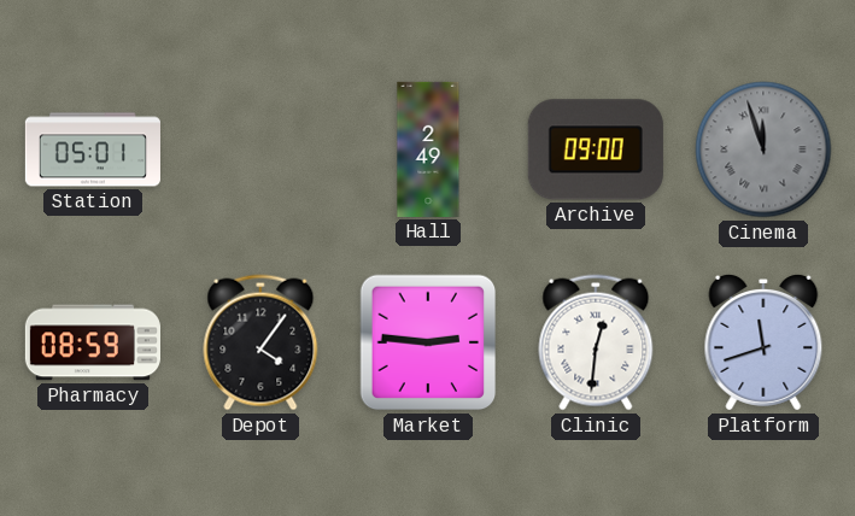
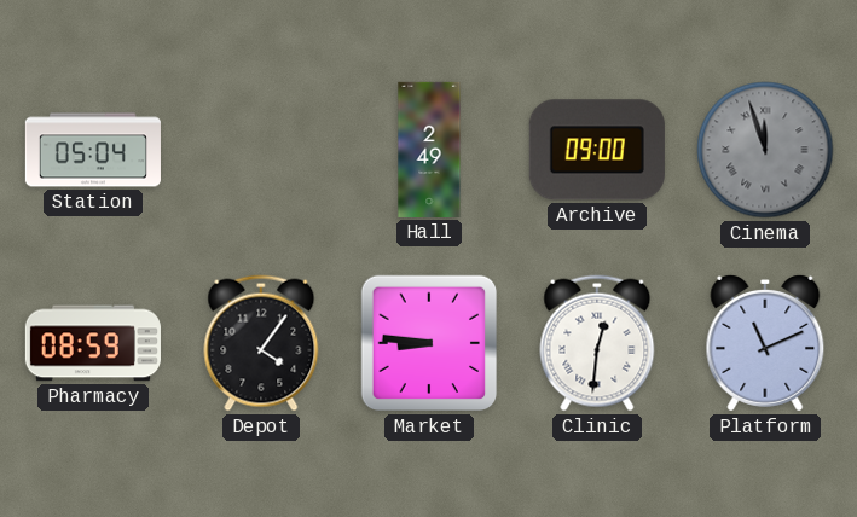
Station: 05:01 -> 05:04
Market: 2:46 -> 8:46
Platform: 11:42 -> 11:11
